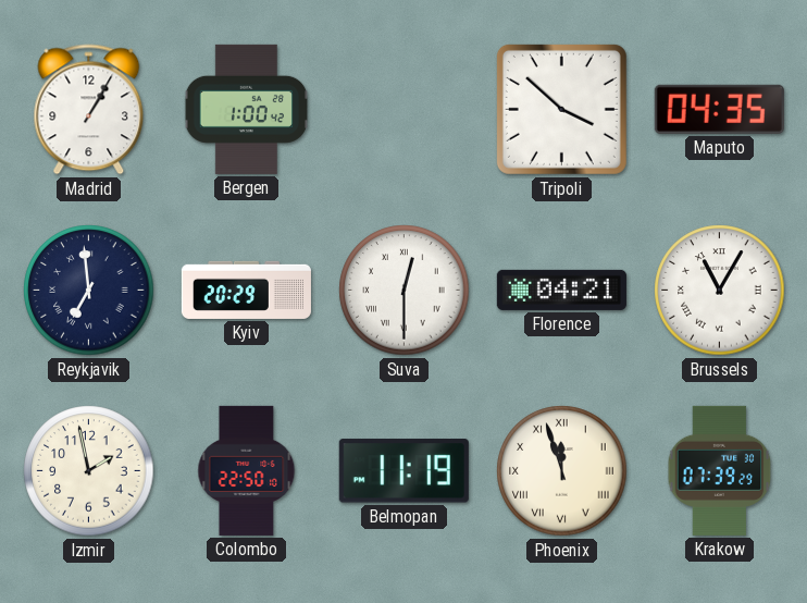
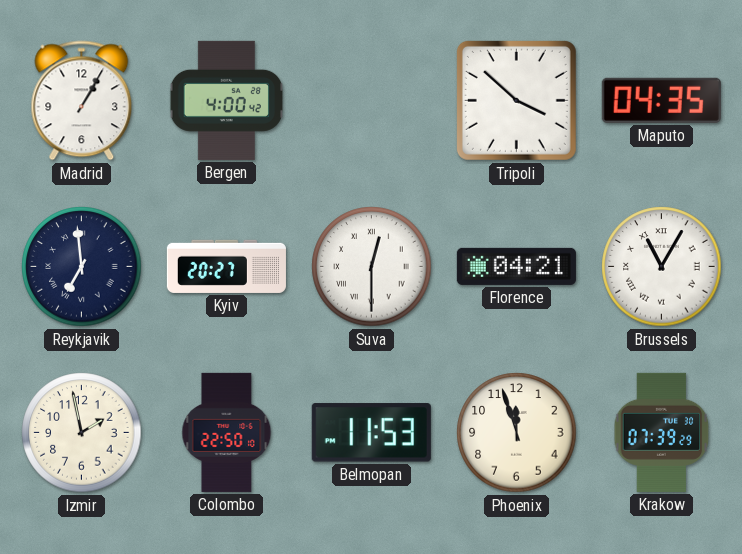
Bergen: 1:00 -> 4:00
Kyiv: 20:29 -> 20:27
Belmopan: 11:19 -> 11:53
Phoenix numerals: Roman -> Arabic
